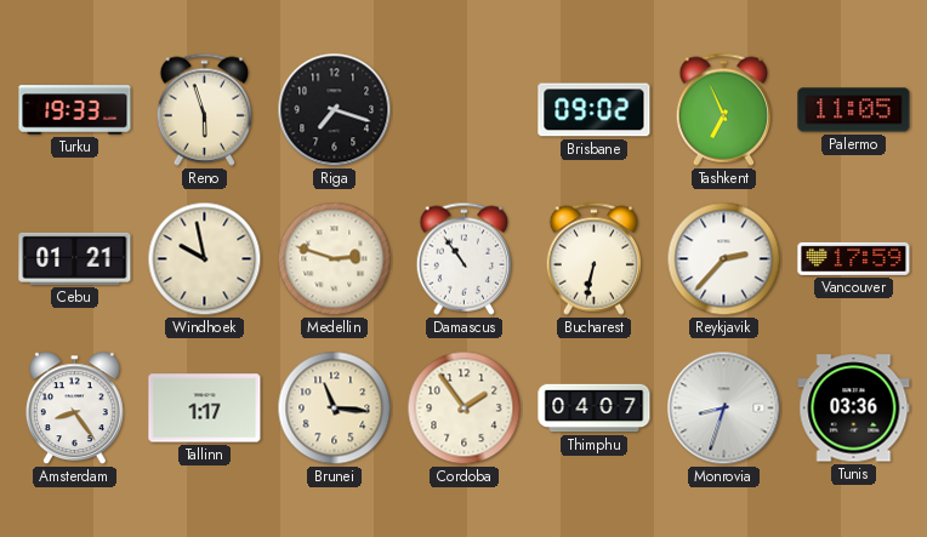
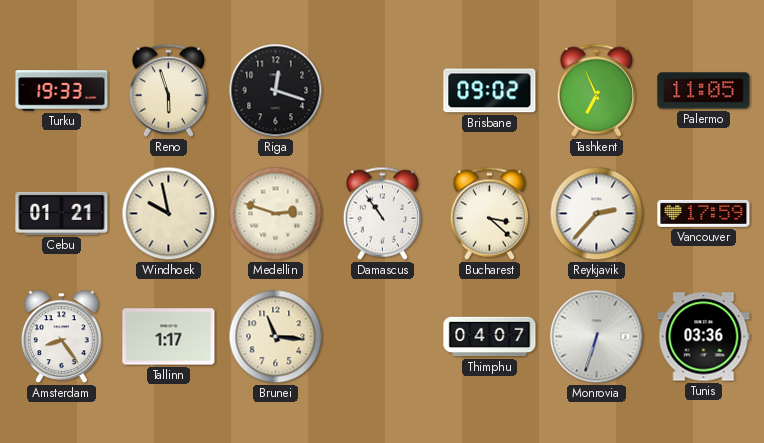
Riga: 7:18 -> 12:18
Bucharest: 6:32 -> 3:22
Cordoba: 1:54 -> none
Monrovia: 8:33 -> 6:33
